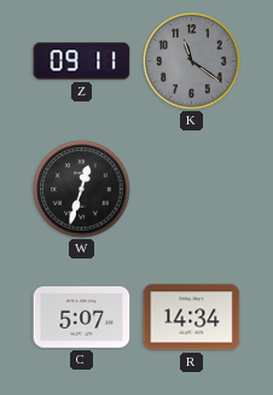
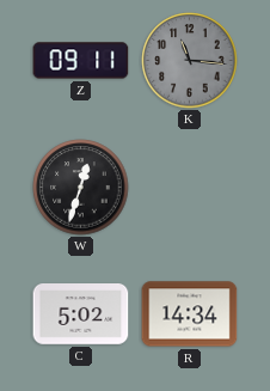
K: 11:21 -> 11:16
C: 5:07 -> 5:02
